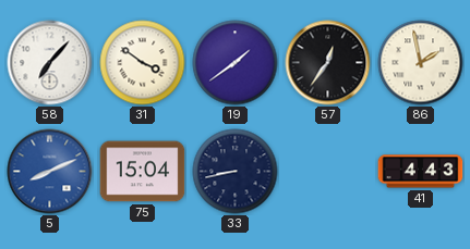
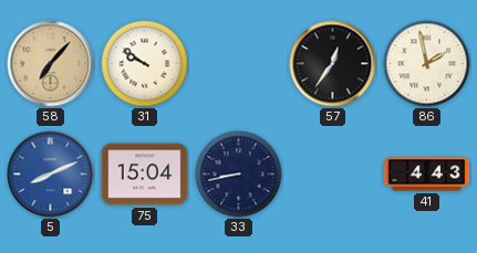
58 dial: white -> champagne
31: 3:51 -> 9:51
19: 1:39 -> none
